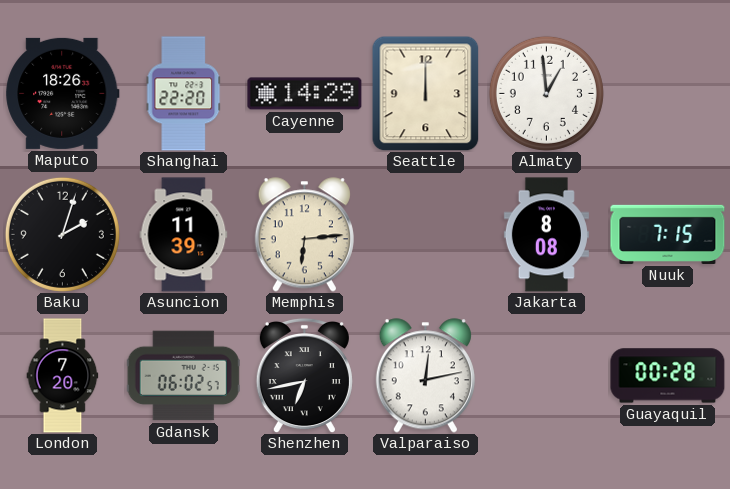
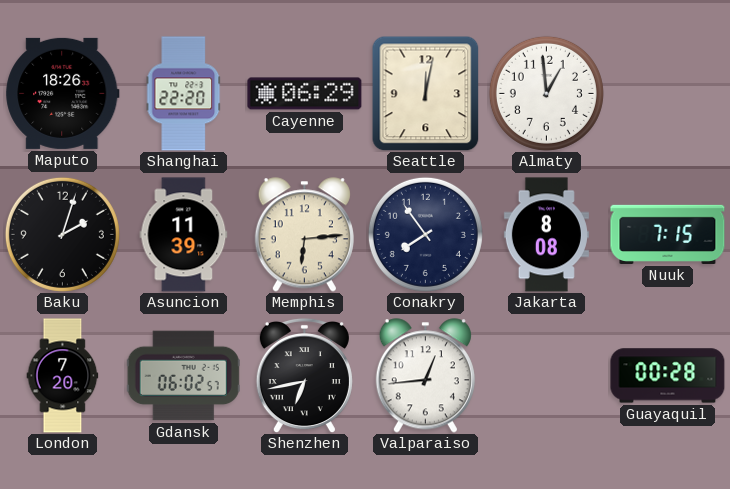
Cayenne: 14:29 -> 06:29
Seattle: 12:00 -> 12:02
Conakry: none -> 7:54
Valparaiso: 12:13 -> 12:44
